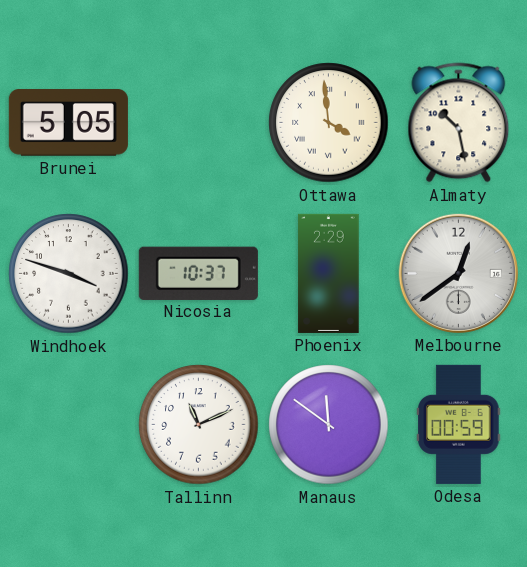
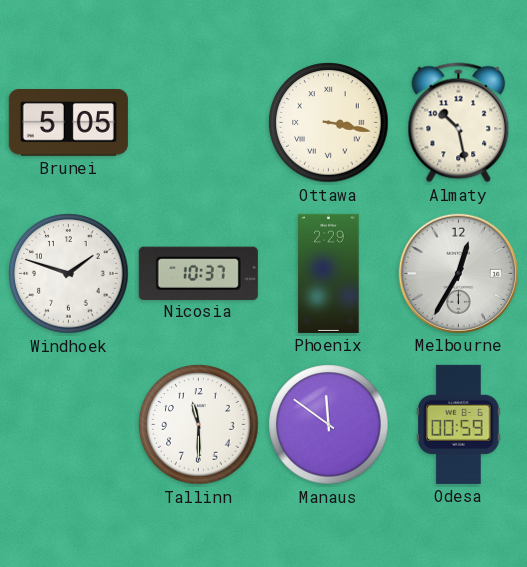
Ottawa: 3:59 -> 3:17
Windhoek: 3:48 -> 1:48
Melbourne: 12:39 -> 12:35
Tallinn: 11:11 -> 11:30
